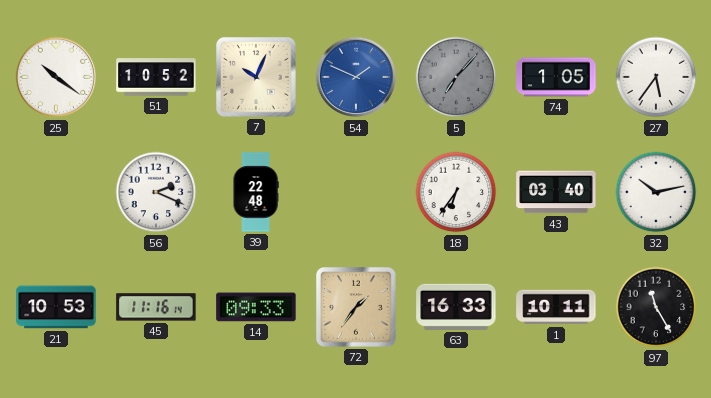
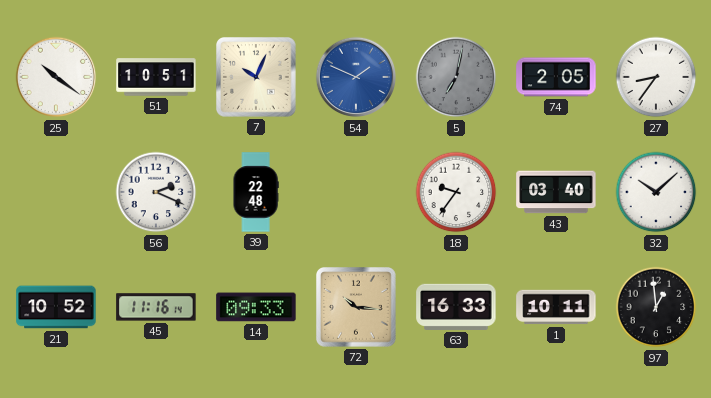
51: 10:52 -> 10:51
5: 7:07 -> 7:02
74: 1:05 -> 2:05
27: 5:36 -> 8:36
18: 6:36 -> 9:36
32: 10:13 -> 10:08
21: 10:53 -> 10:52
72: 1:36 -> 10:16
97: 11:25 -> 12:59
